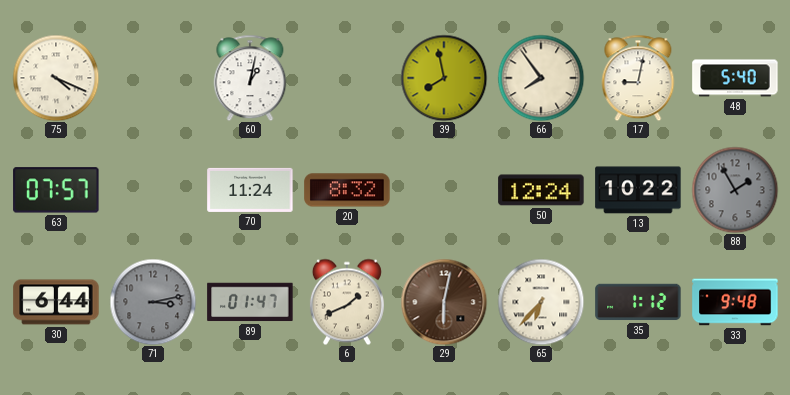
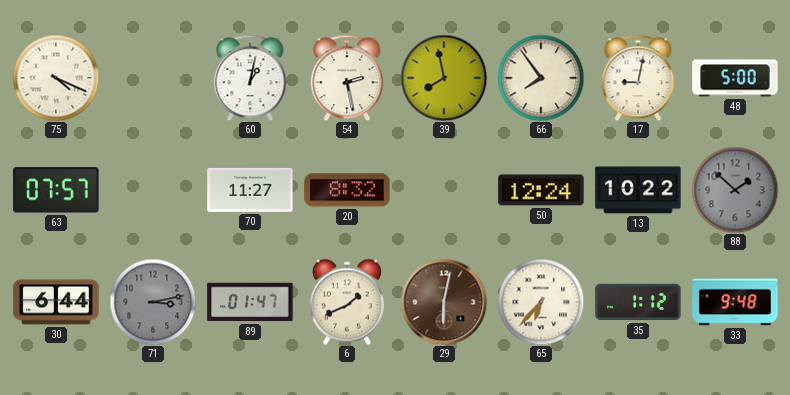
54: none -> 2:28
48: 5:40 -> 5:00
70: 11:24 -> 11:27
88: 1:55 -> 1:52
